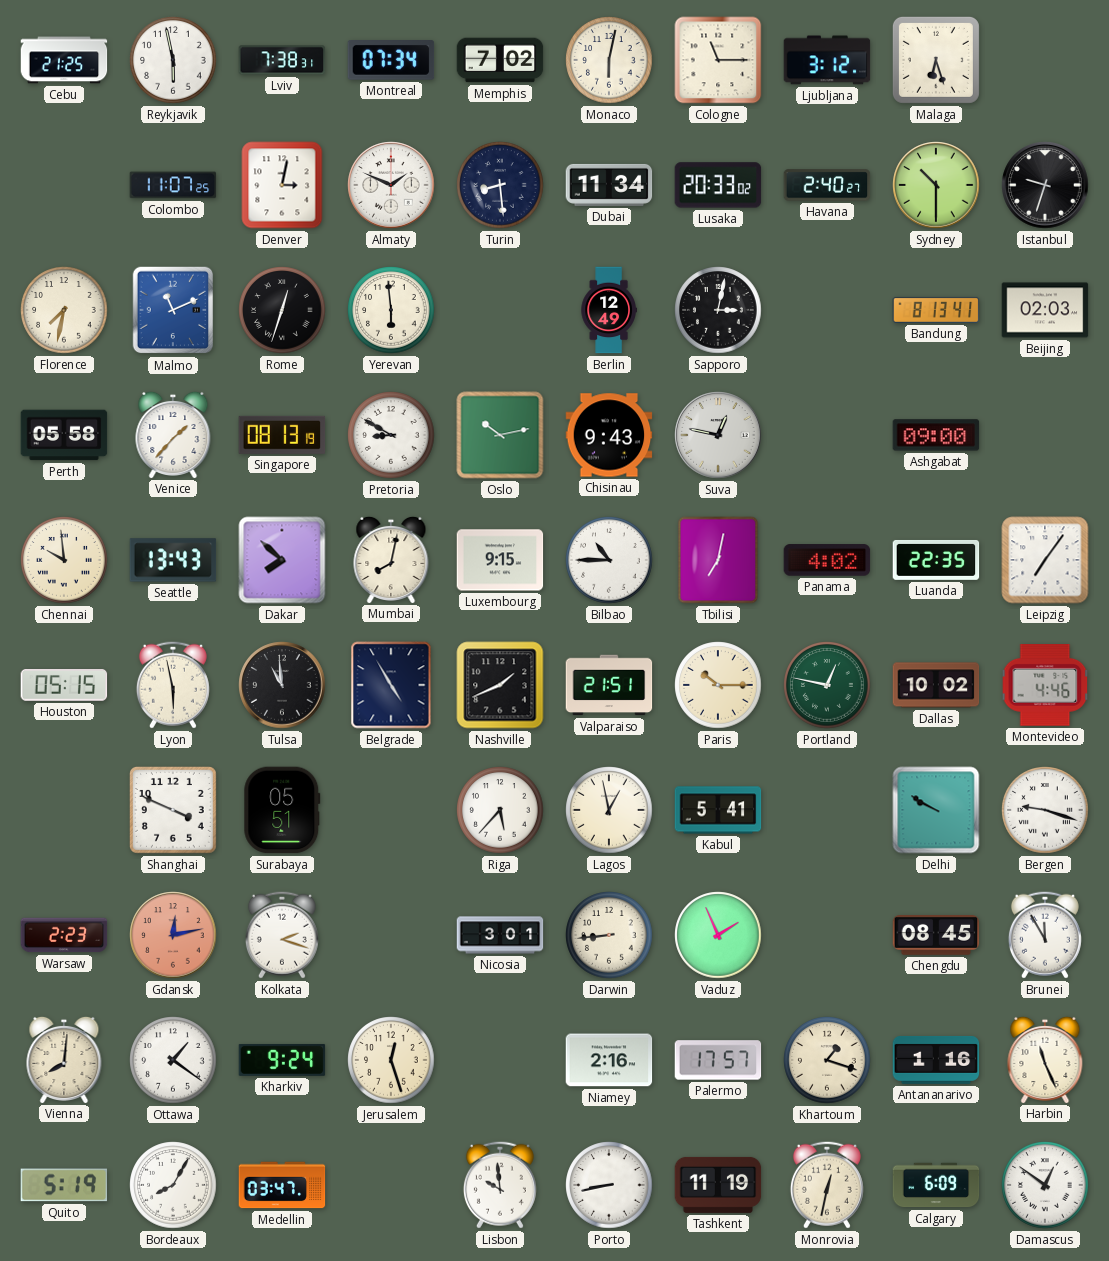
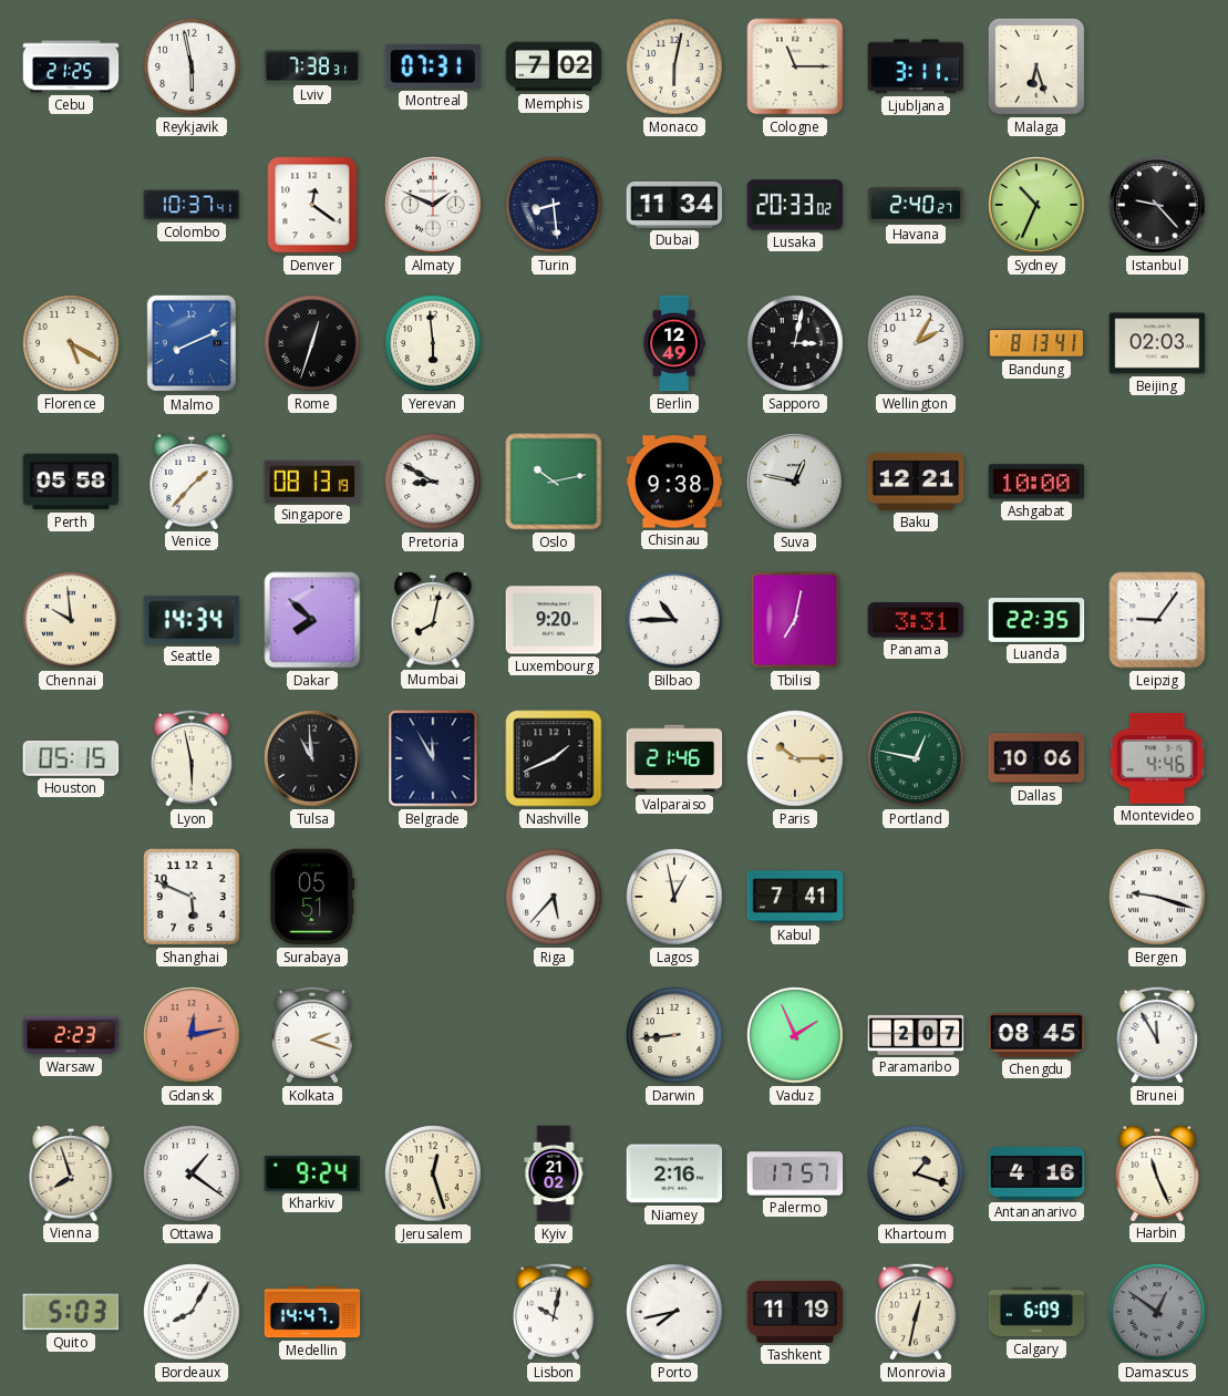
Montreal: 07:34 -> 07:31
Ljubljana: 3:12 -> 3:11
Colombo: 11:07 -> 10:37
Denver: 3:02 -> 12:21
Sydney: 10:30 -> 10:34
Istanbul: 9:33 -> 9:23
Florence: 7:32 -> 5:20
Malmo: 11:11 -> 8:11
Wellington: none -> 2:05
Chisinau: 9:43 -> 9:38
Baku: none -> 12:21
Ashgabat: 09:00 -> 10:00
Seattle: 13:43 -> 14:34
Luxembourg: 9:15 -> 9:20
Panama: 4:02 -> 3:31
Leipzig: 7:06 -> 9:06
Belgrade: 4:55 -> 11:55
Valparaiso: 21:51 -> 21:46
Dallas: 10:02 -> 10:06
Shanghai: 3:49 -> 5:49
Kabul: 5:41 -> 7:41
Delhi: 9:50 -> none
Nicosia: 3:01 -> none
Paramaribo: none -> 2:07
Vienna: 8:01 -> 7:57
Kyiv: none -> 21:02
Antananarivo: 1:16 -> 4:16
Quito: 5:19 -> 5:03
Medellin: 03:47 -> 14:47
Lisbon: 9:59 -> 10:02
Porto: 8:43 -> 7:43
Damascus dial: white -> grey
